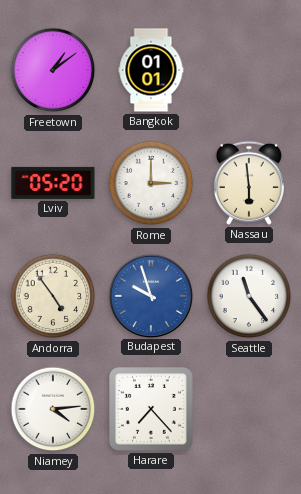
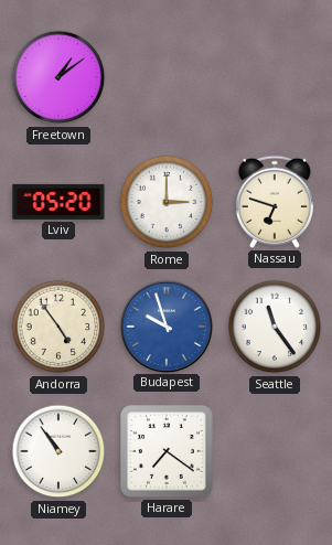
Bangkok: 01:01 -> none
Nassau: 5:59 -> 6:48
Niamey: 4:14 -> 10:54
Harare: 7:23 -> 7:21
